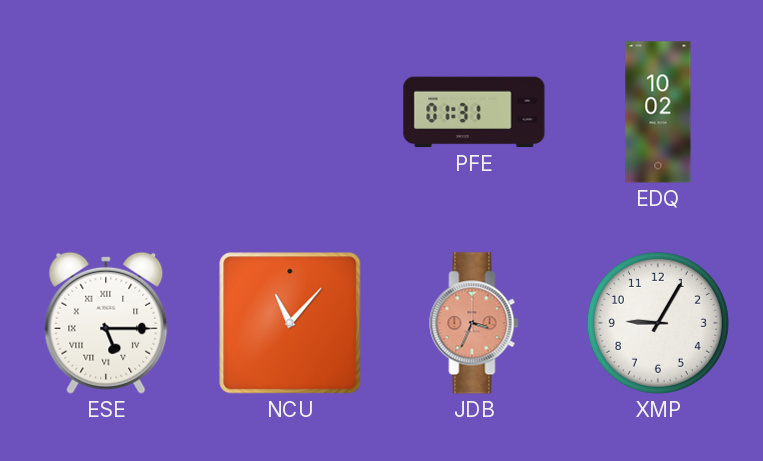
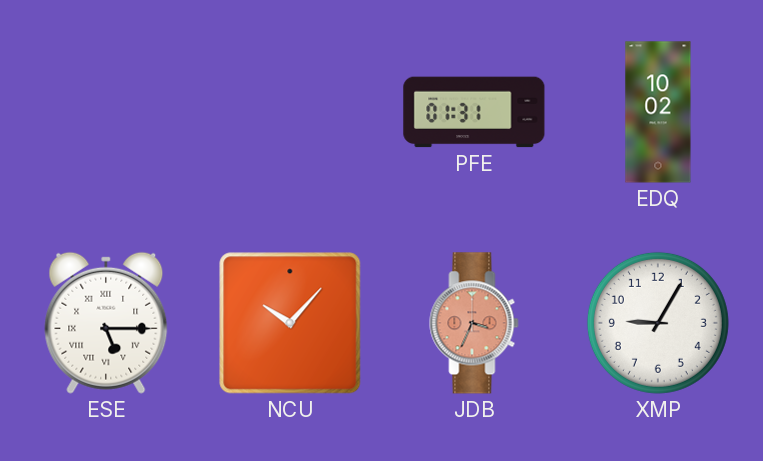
NCU: 11:07 -> 10:07
